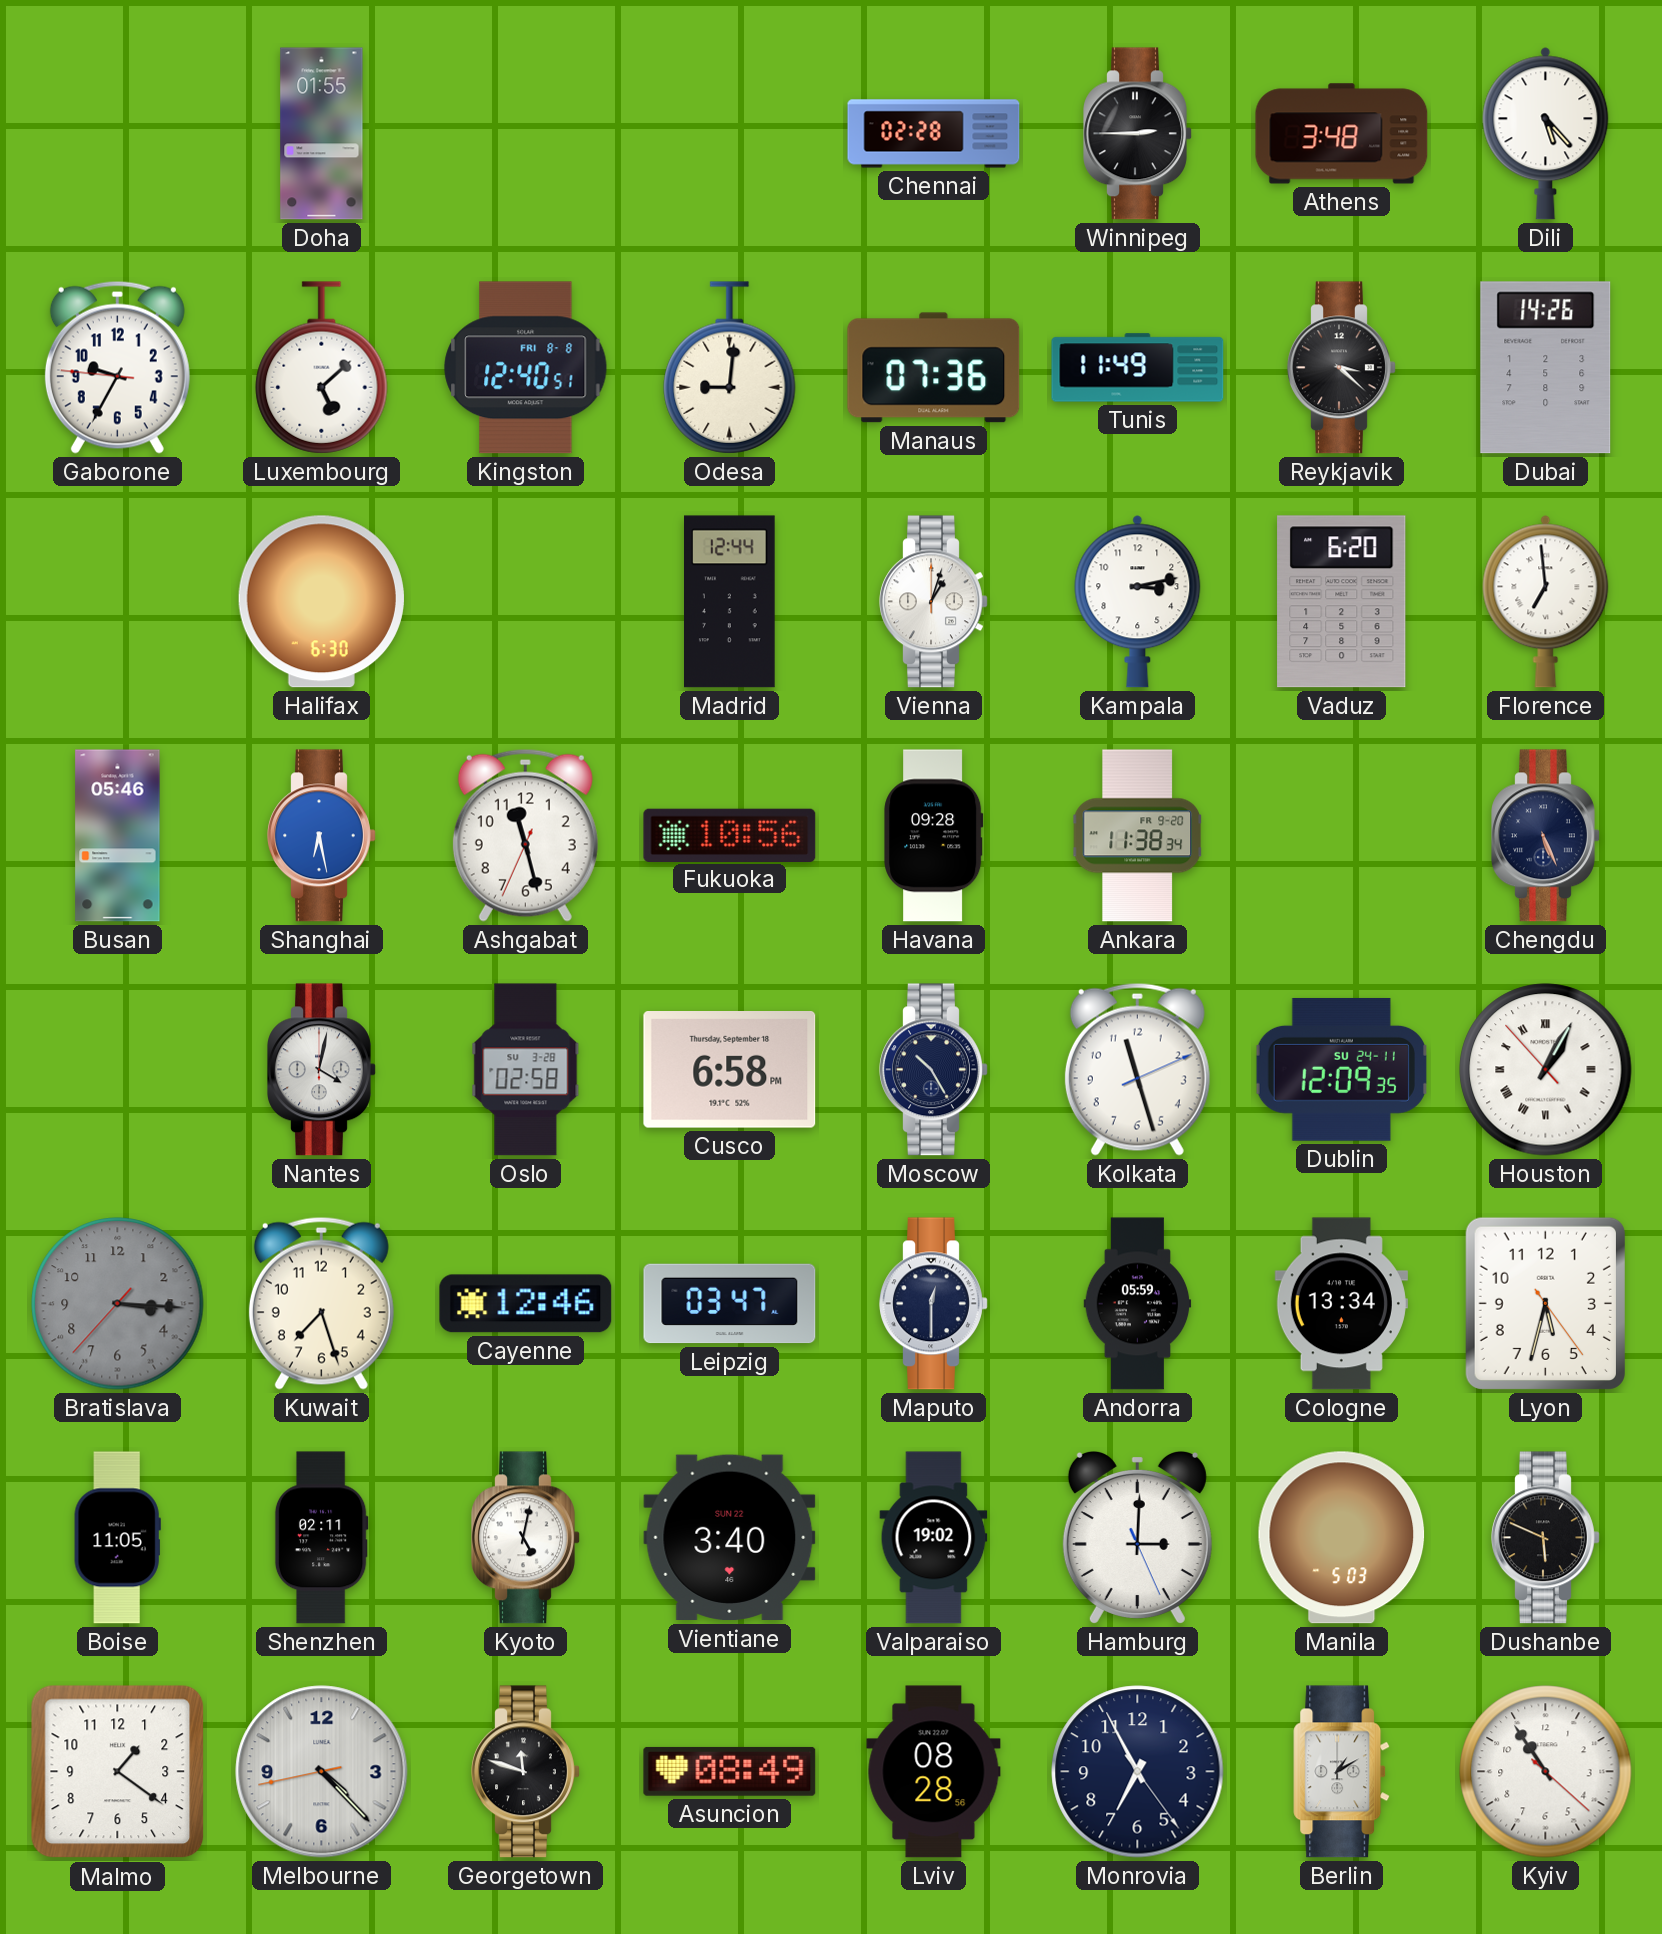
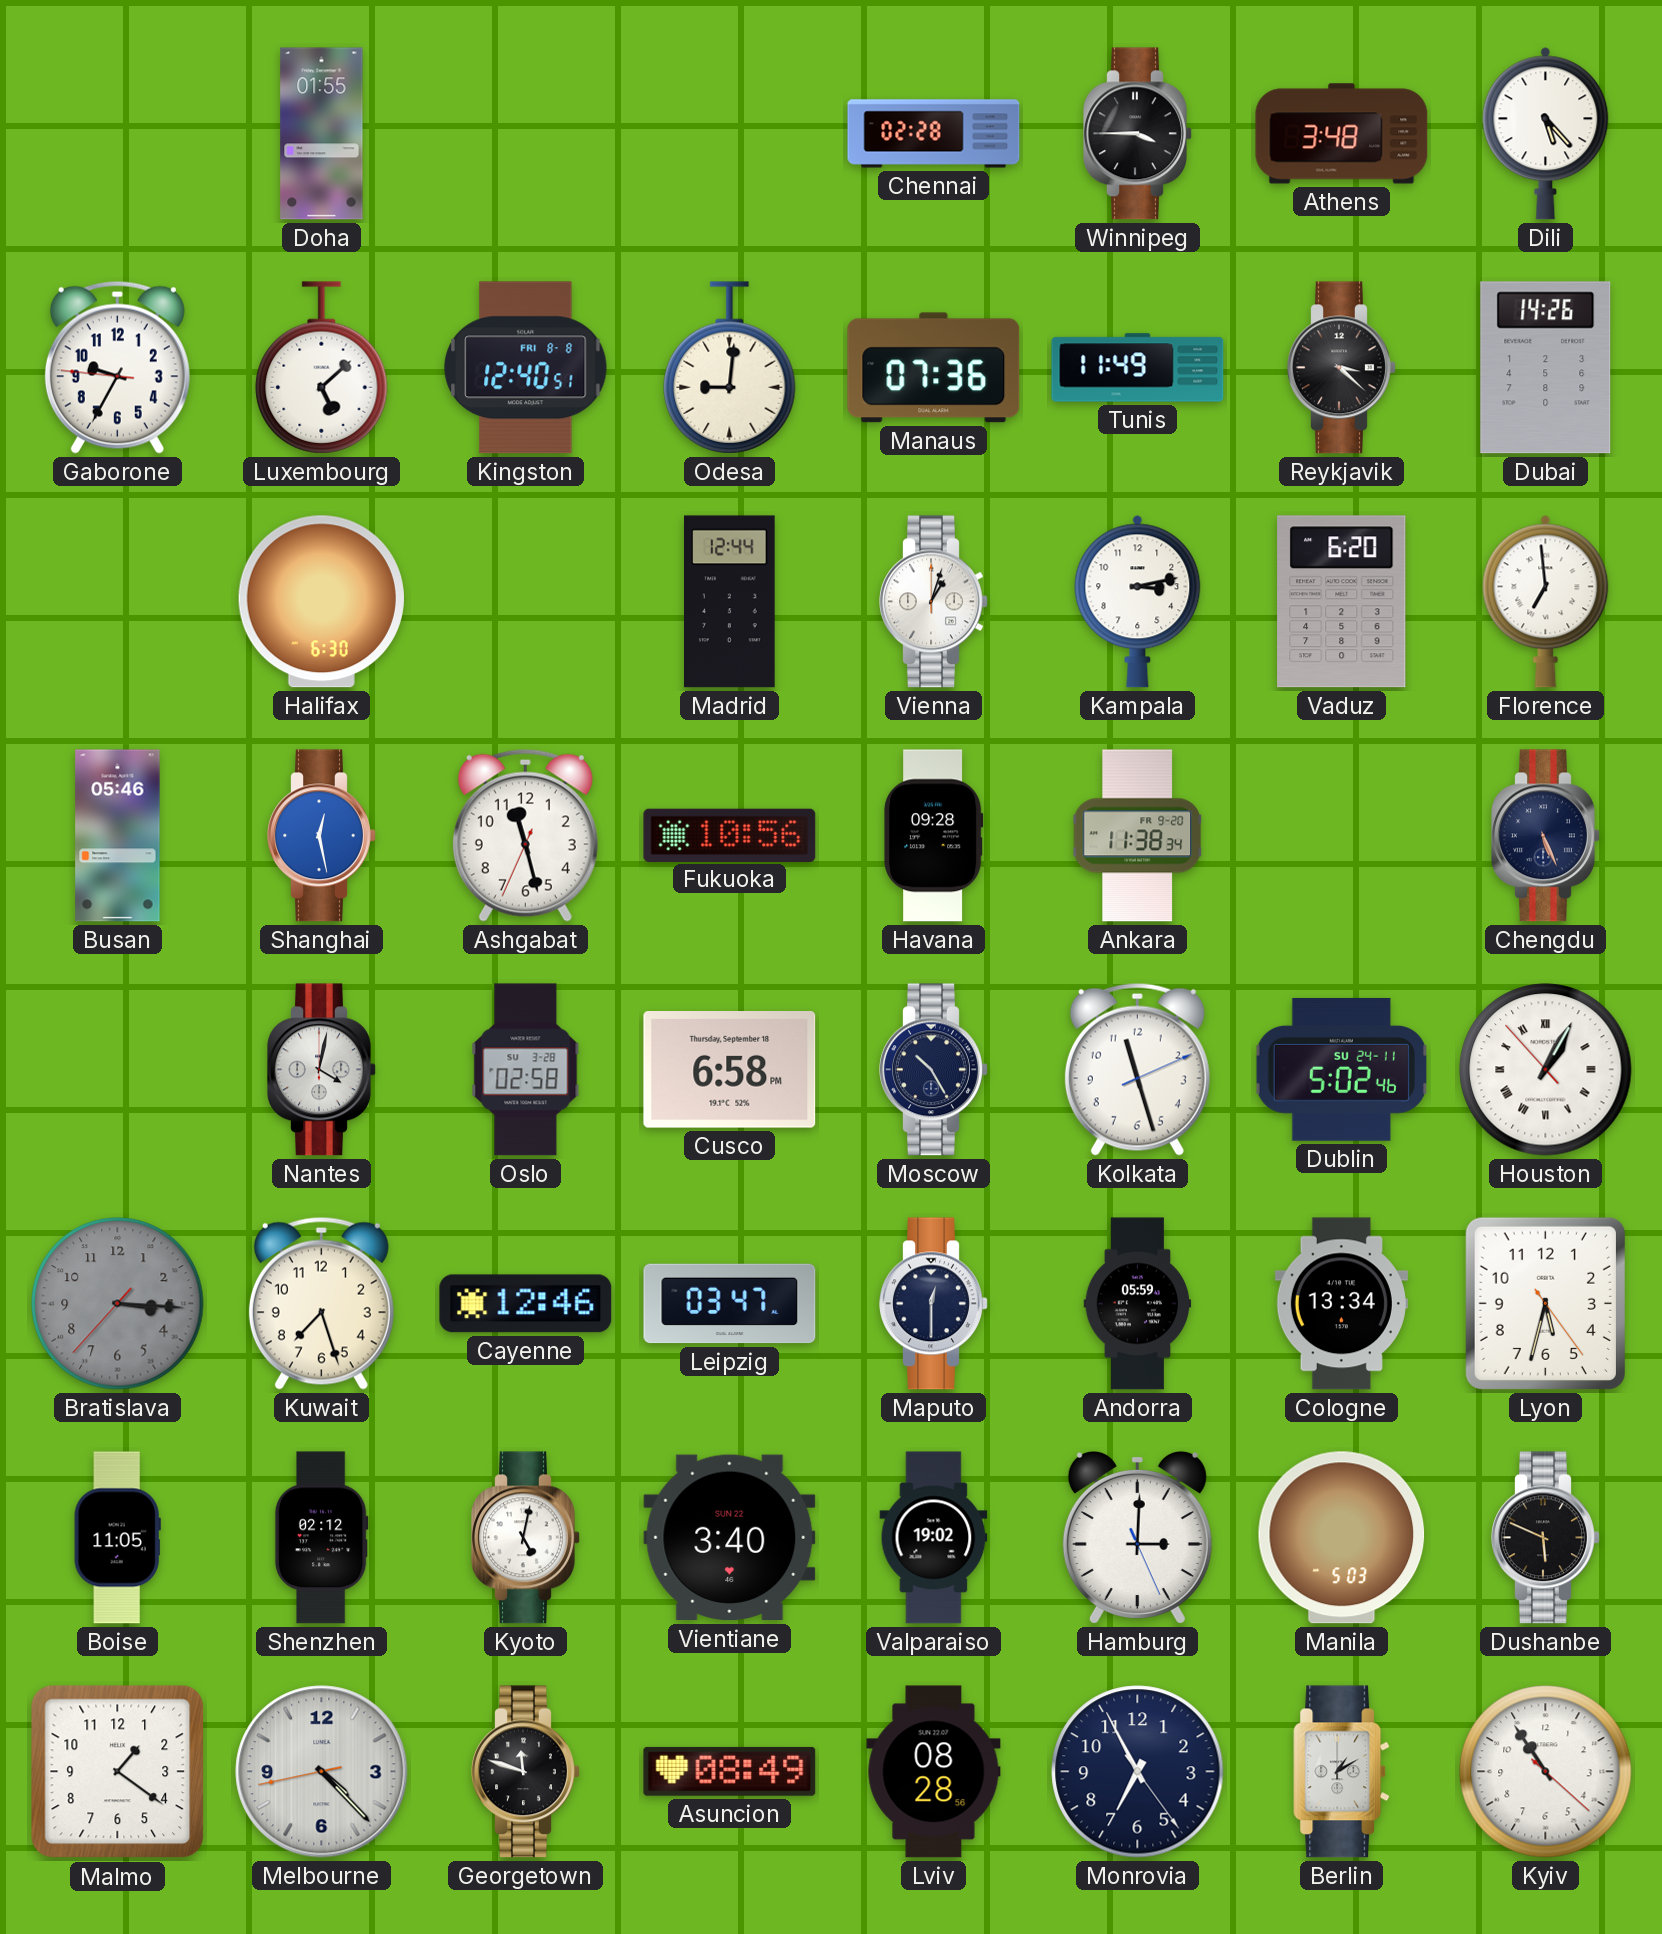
Winnipeg: 2:45 -> 3:45
Shanghai: 6:28 -> 12:28
Dublin: 12:09 -> 5:02
Shenzhen: 02:11 -> 02:12
